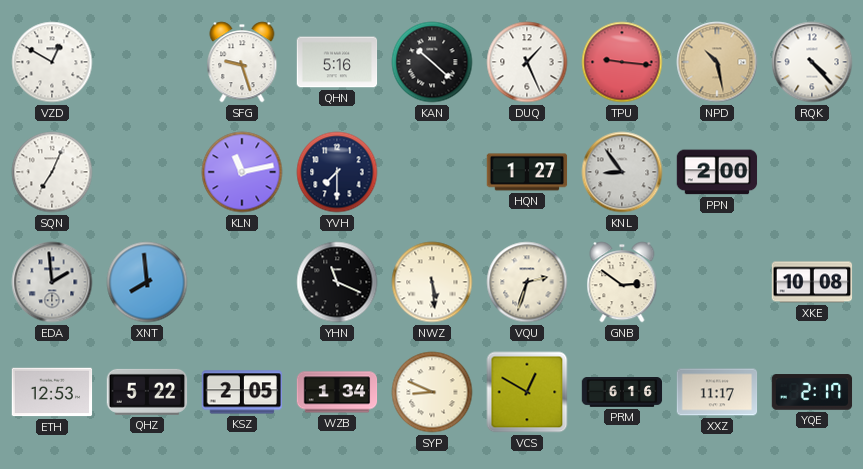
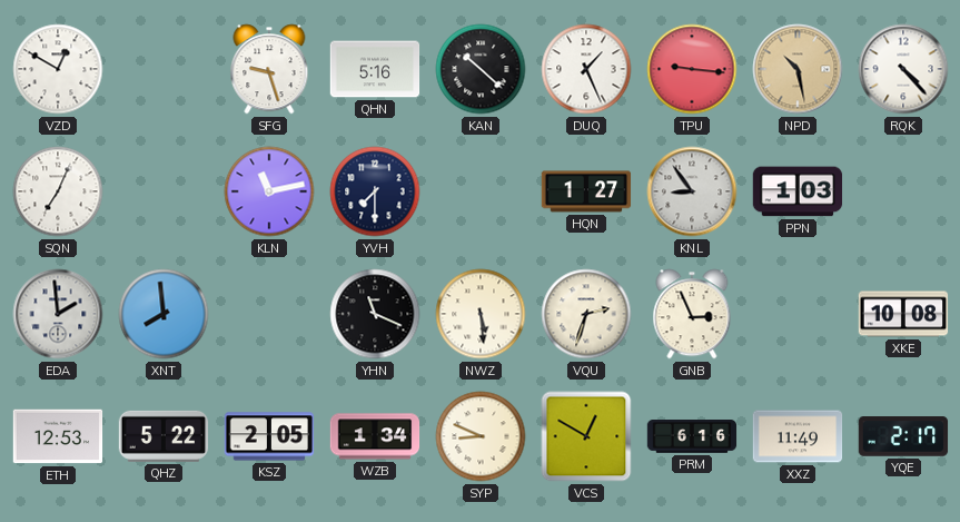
PPN: 2:00 -> 1:03
GNB: 2:51 -> 2:56
XXZ: 11:17 -> 11:49
